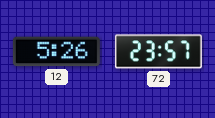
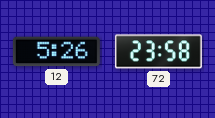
72: 23:57 -> 23:58
